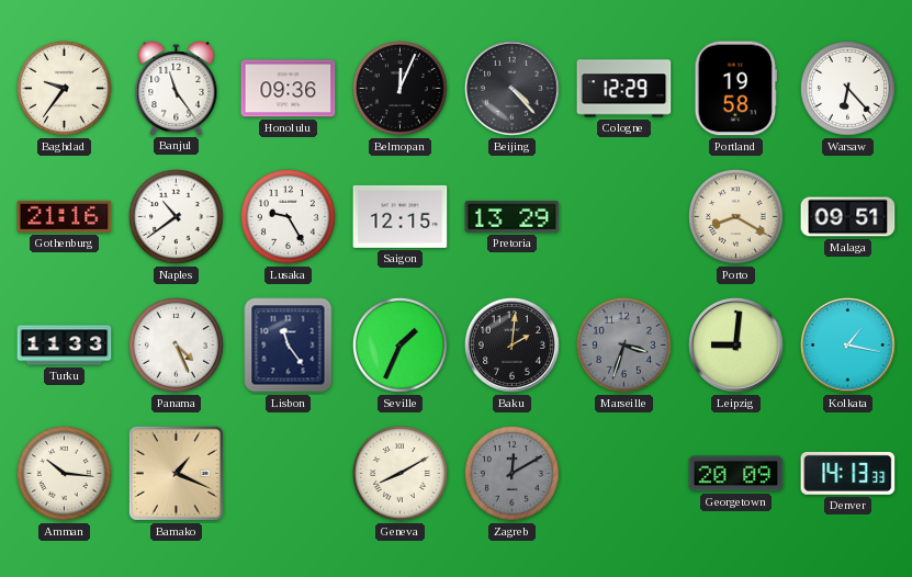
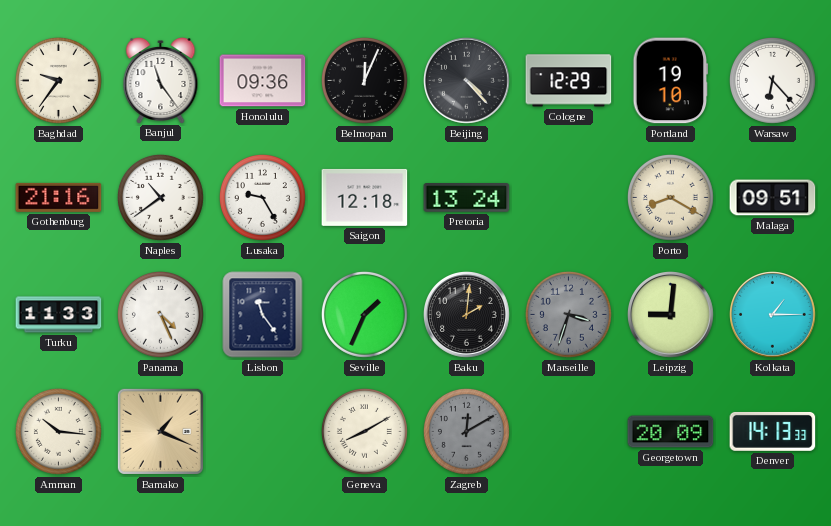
Portland: 19:58 -> 19:10
Saigon: 12:15 -> 12:18
Pretoria: 13:29 -> 13:24
Kolkata: 1:17 -> 1:15
